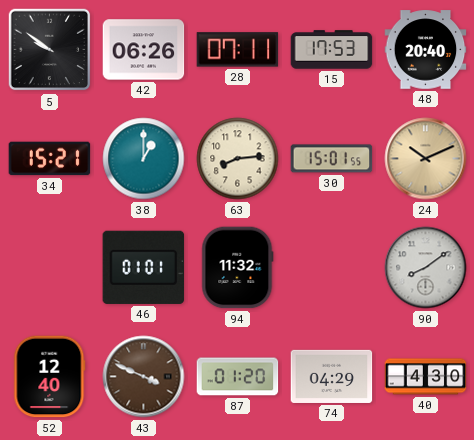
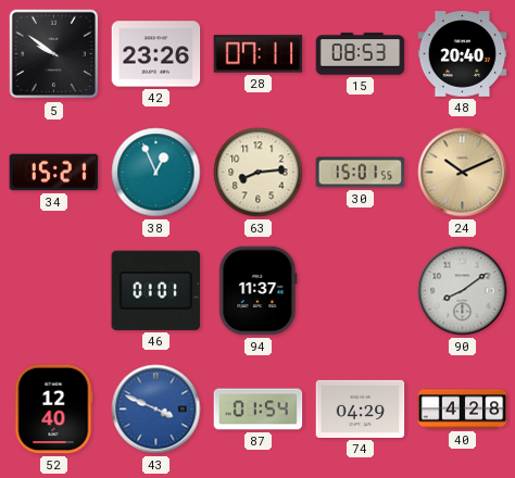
42: 06:26 -> 23:26
15: 17:53 -> 08:53
38: 1:00 -> 12:56
94: 11:32 -> 11:37
43 dial: brown -> blue
87: 01:20 -> 01:54
40: 4:30 -> 4:28
